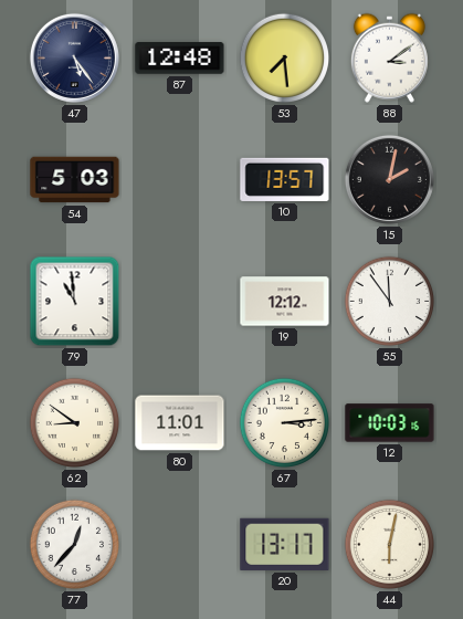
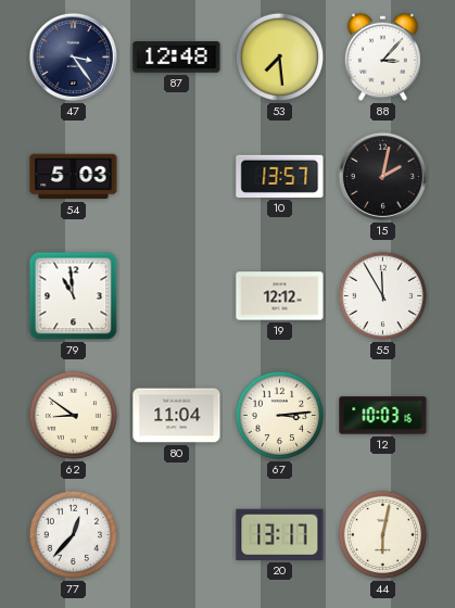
47: 5:24 -> 3:24
88: 3:09 -> 3:07
55: 11:54 -> 11:55
80: 11:01 -> 11:04
